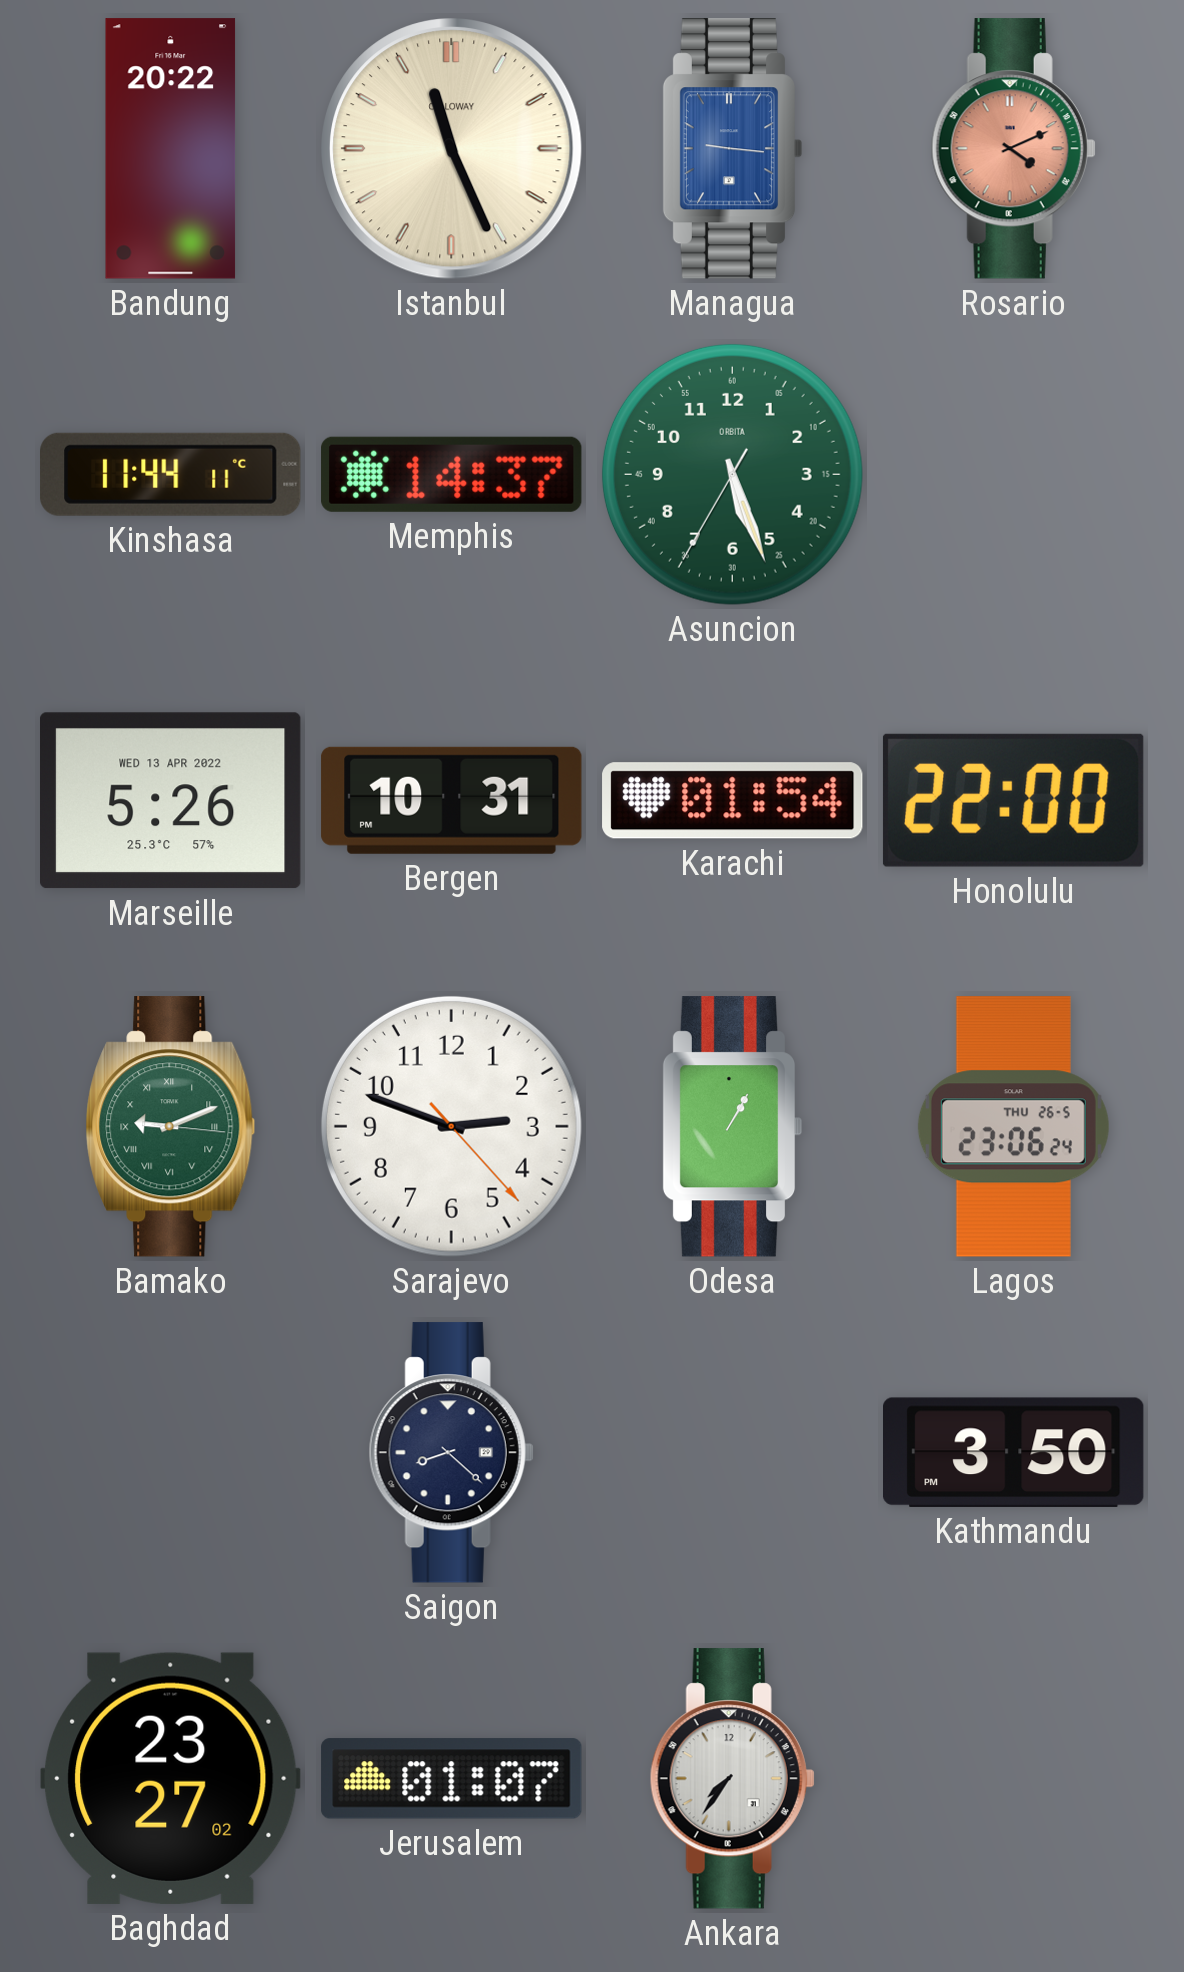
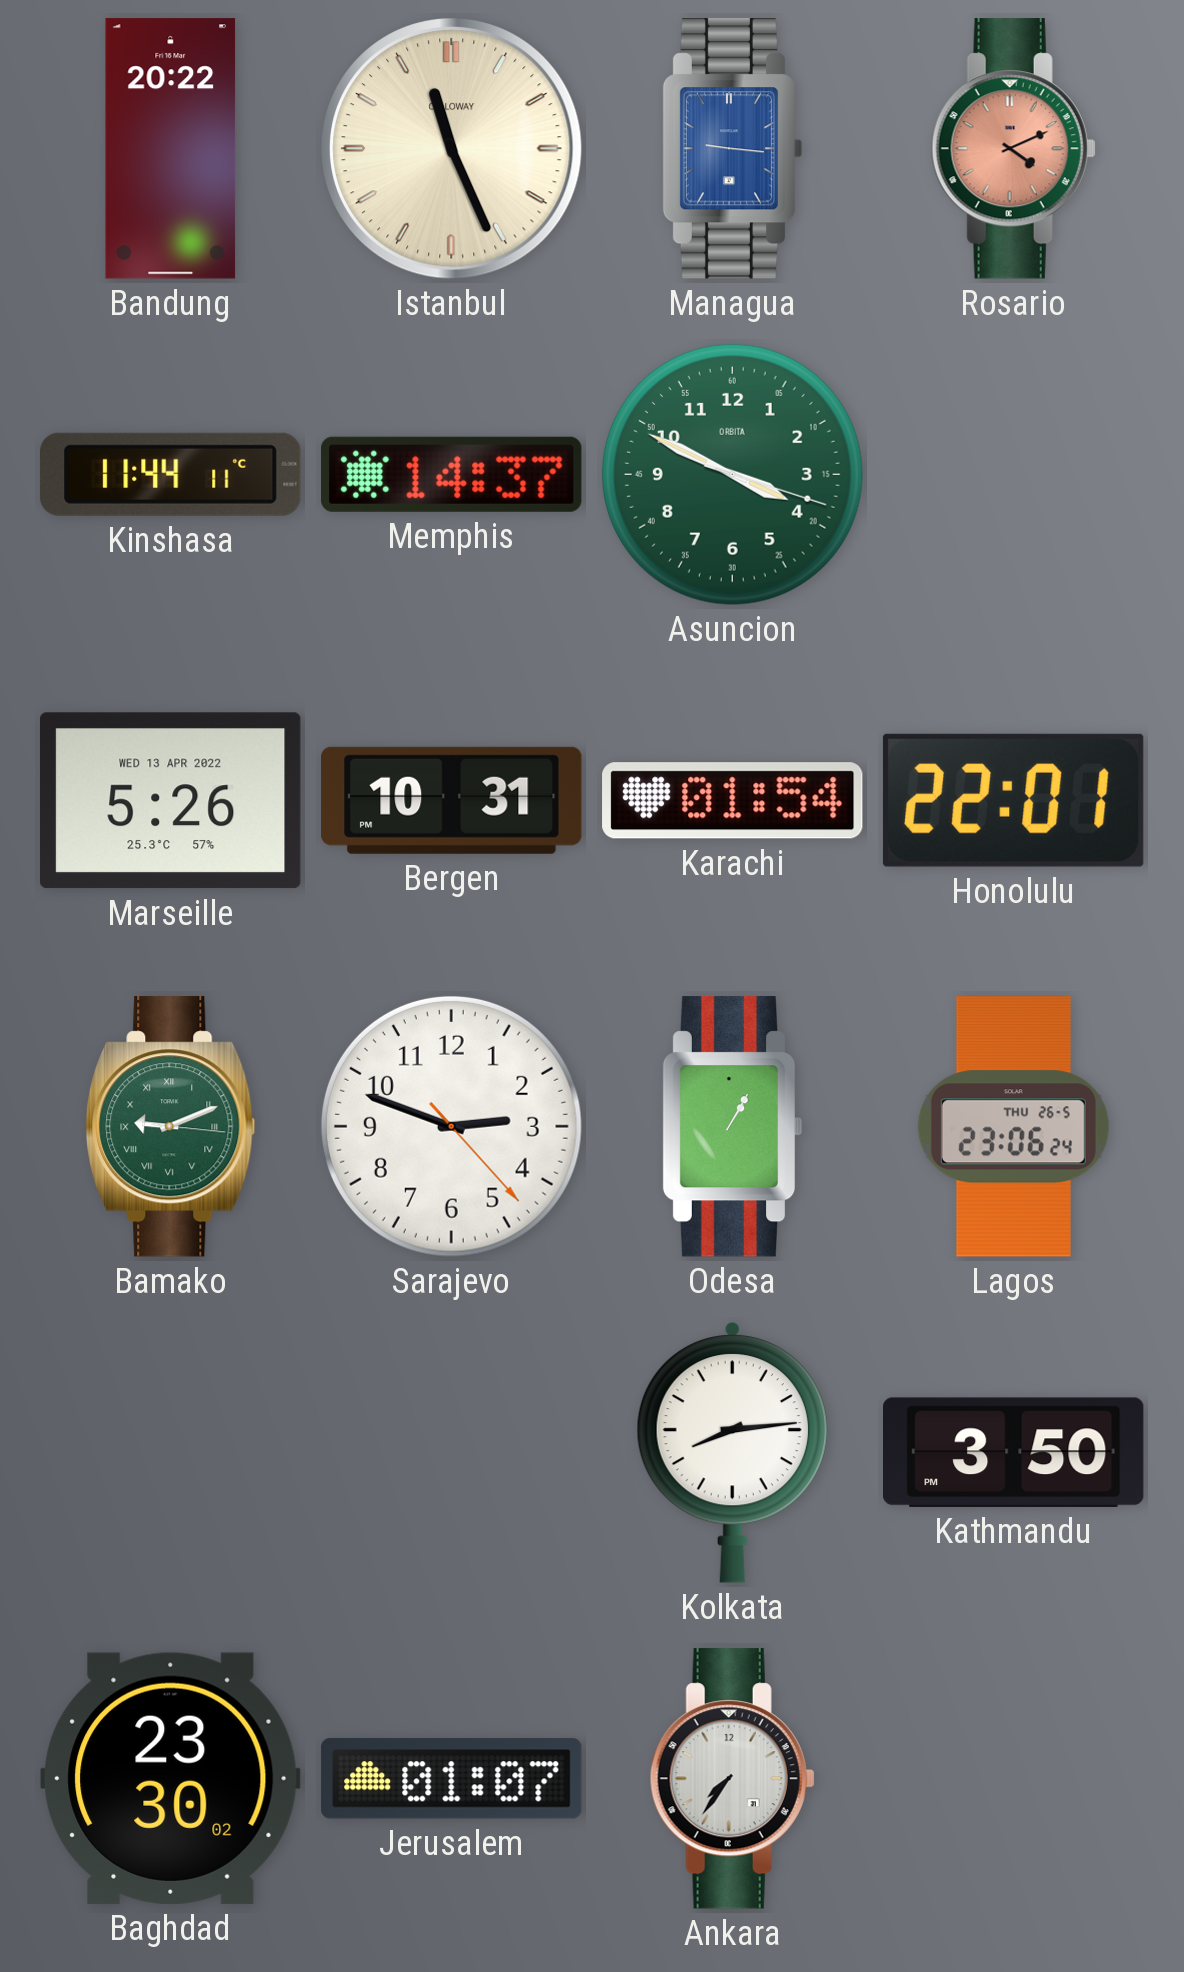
Asuncion: 5:26 -> 3:49
Honolulu: 22:00 -> 22:01
Saigon: 8:22 -> none
Kolkata: none -> 8:14
Baghdad: 23:27 -> 23:30
